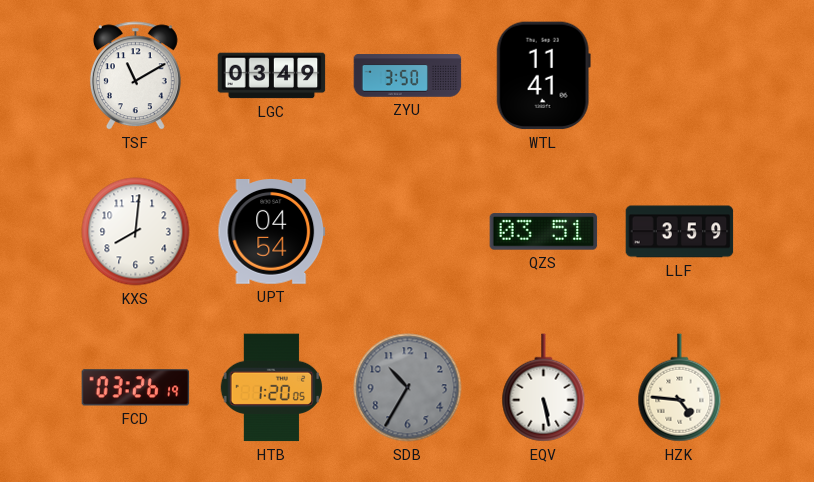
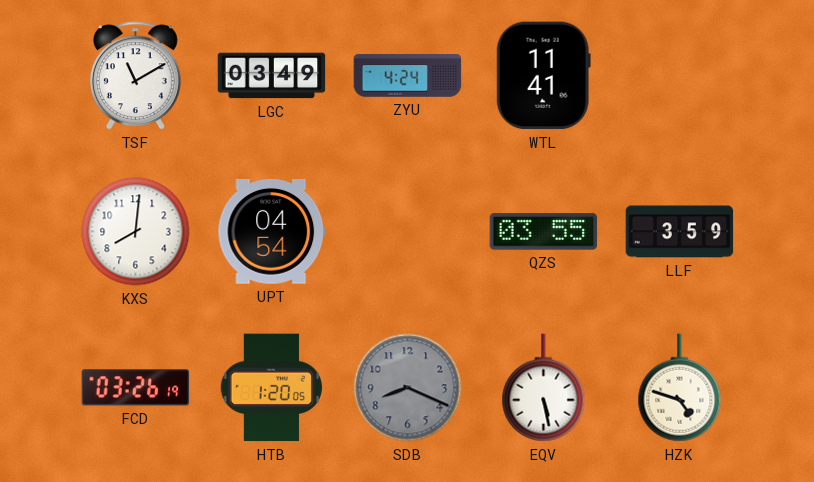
ZYU: 3:50 -> 4:24
QZS: 03:51 -> 03:55
SDB: 10:35 -> 8:19
HZK: 4:46 -> 4:48
